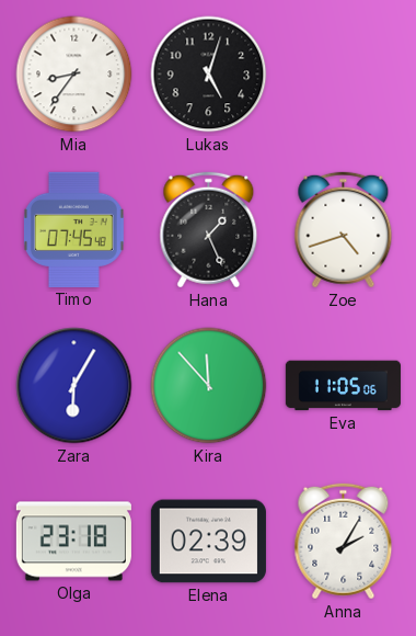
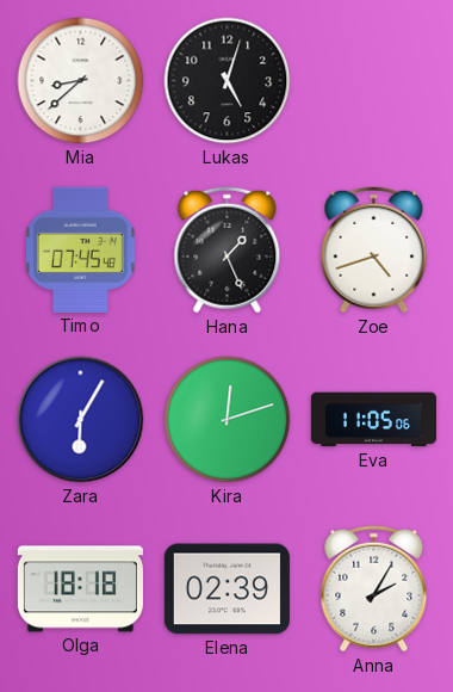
Mia: 8:36 -> 8:38
Kira: 11:53 -> 12:12
Olga: 23:18 -> 18:18
